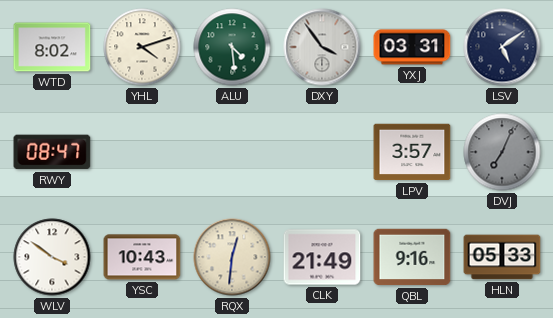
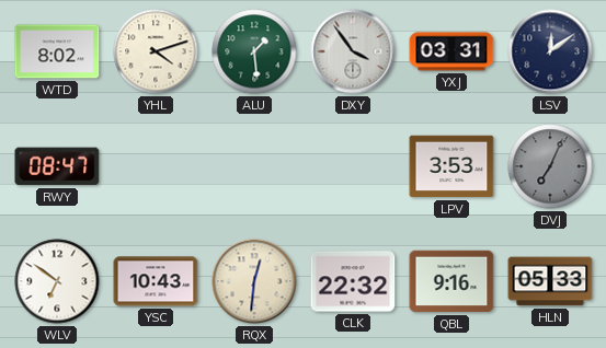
ALU: 4:29 -> 1:29
LSV: 5:09 -> 12:09
LPV: 3:57 -> 3:53
WLV: 3:51 -> 6:51
CLK: 21:49 -> 22:32
